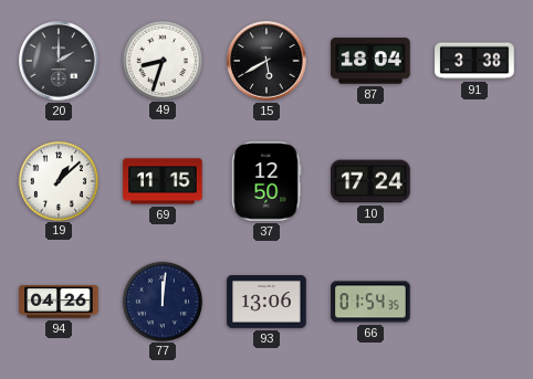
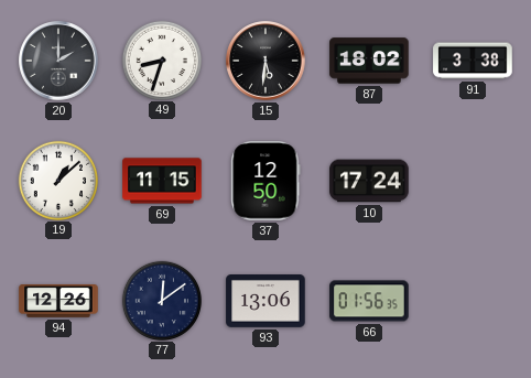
15: 5:40 -> 5:31
87: 18:04 -> 18:02
94: 04:26 -> 12:26
77: 12:01 -> 12:09
66: 01:54 -> 01:56
